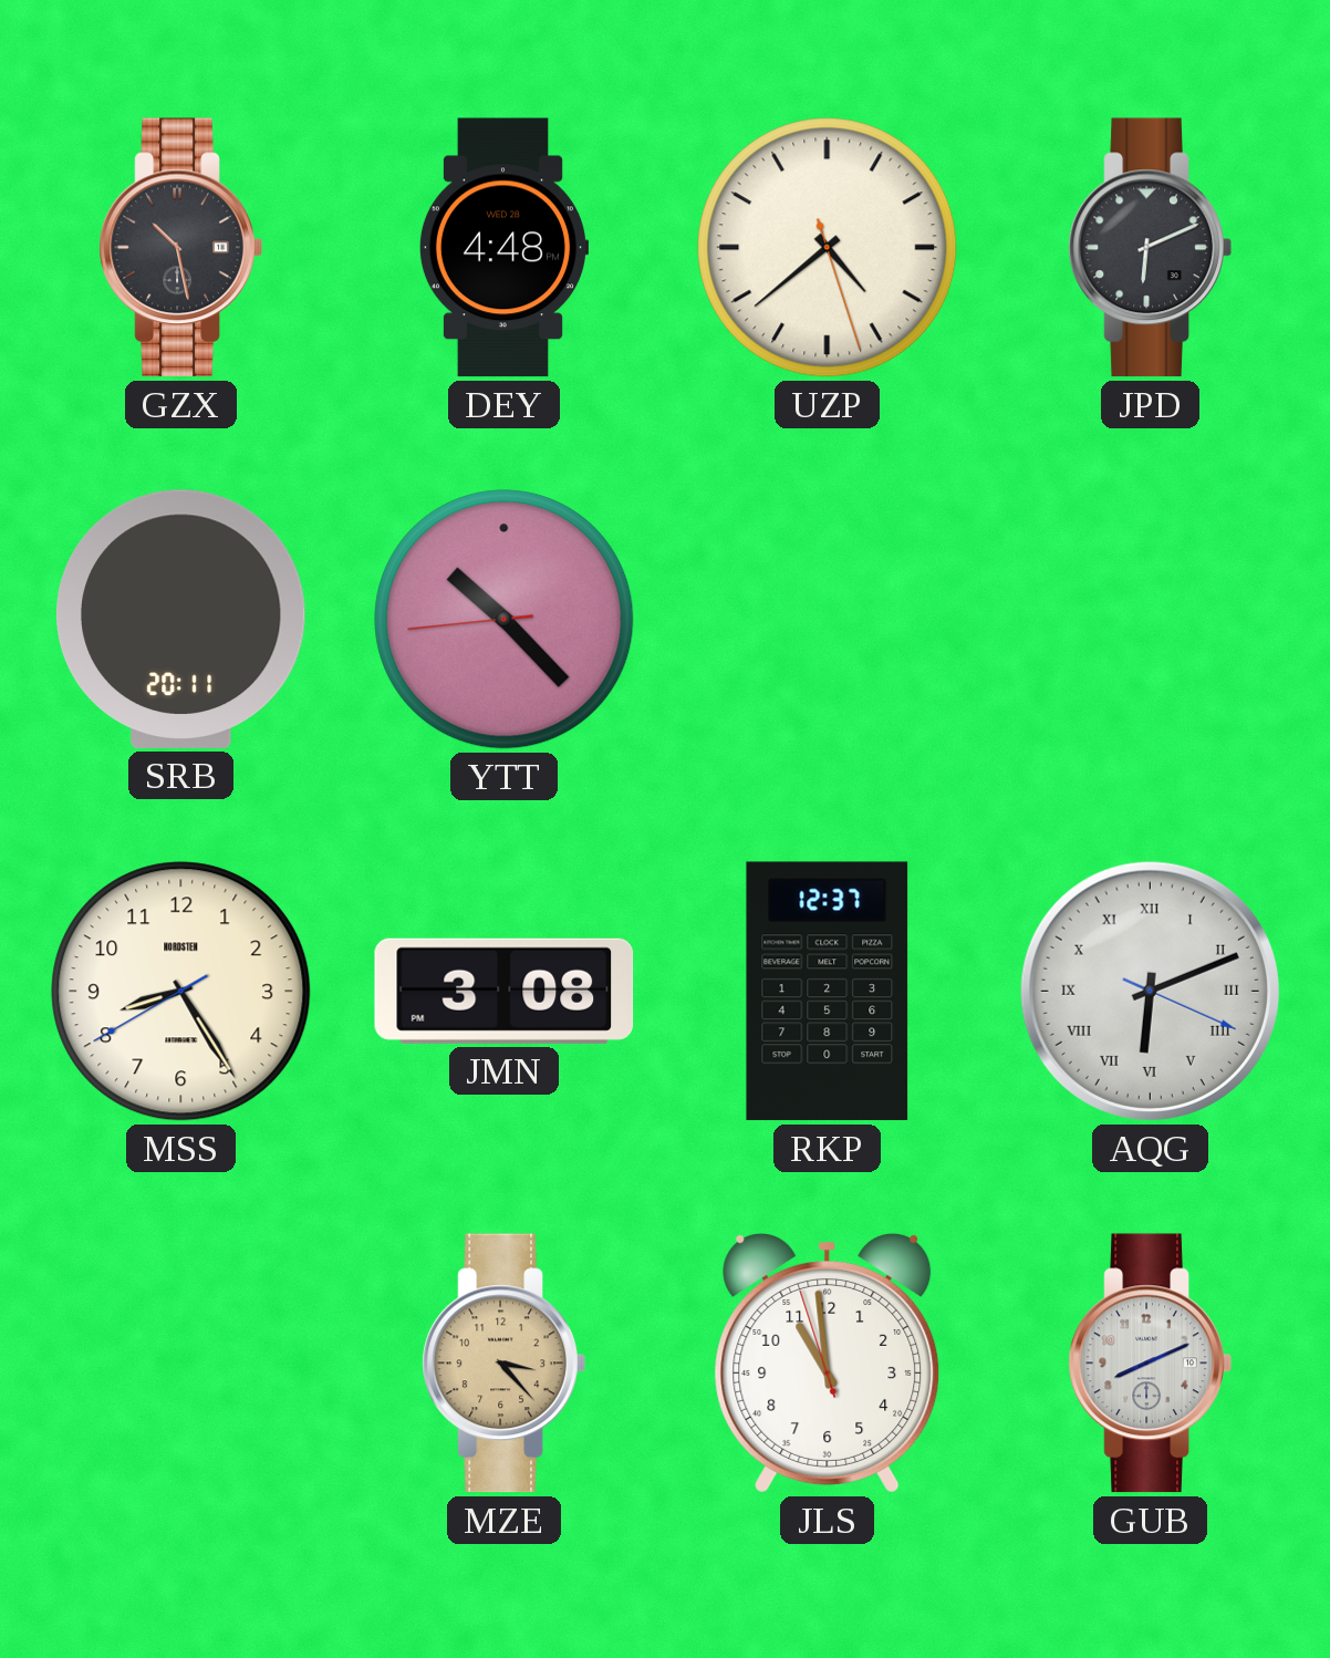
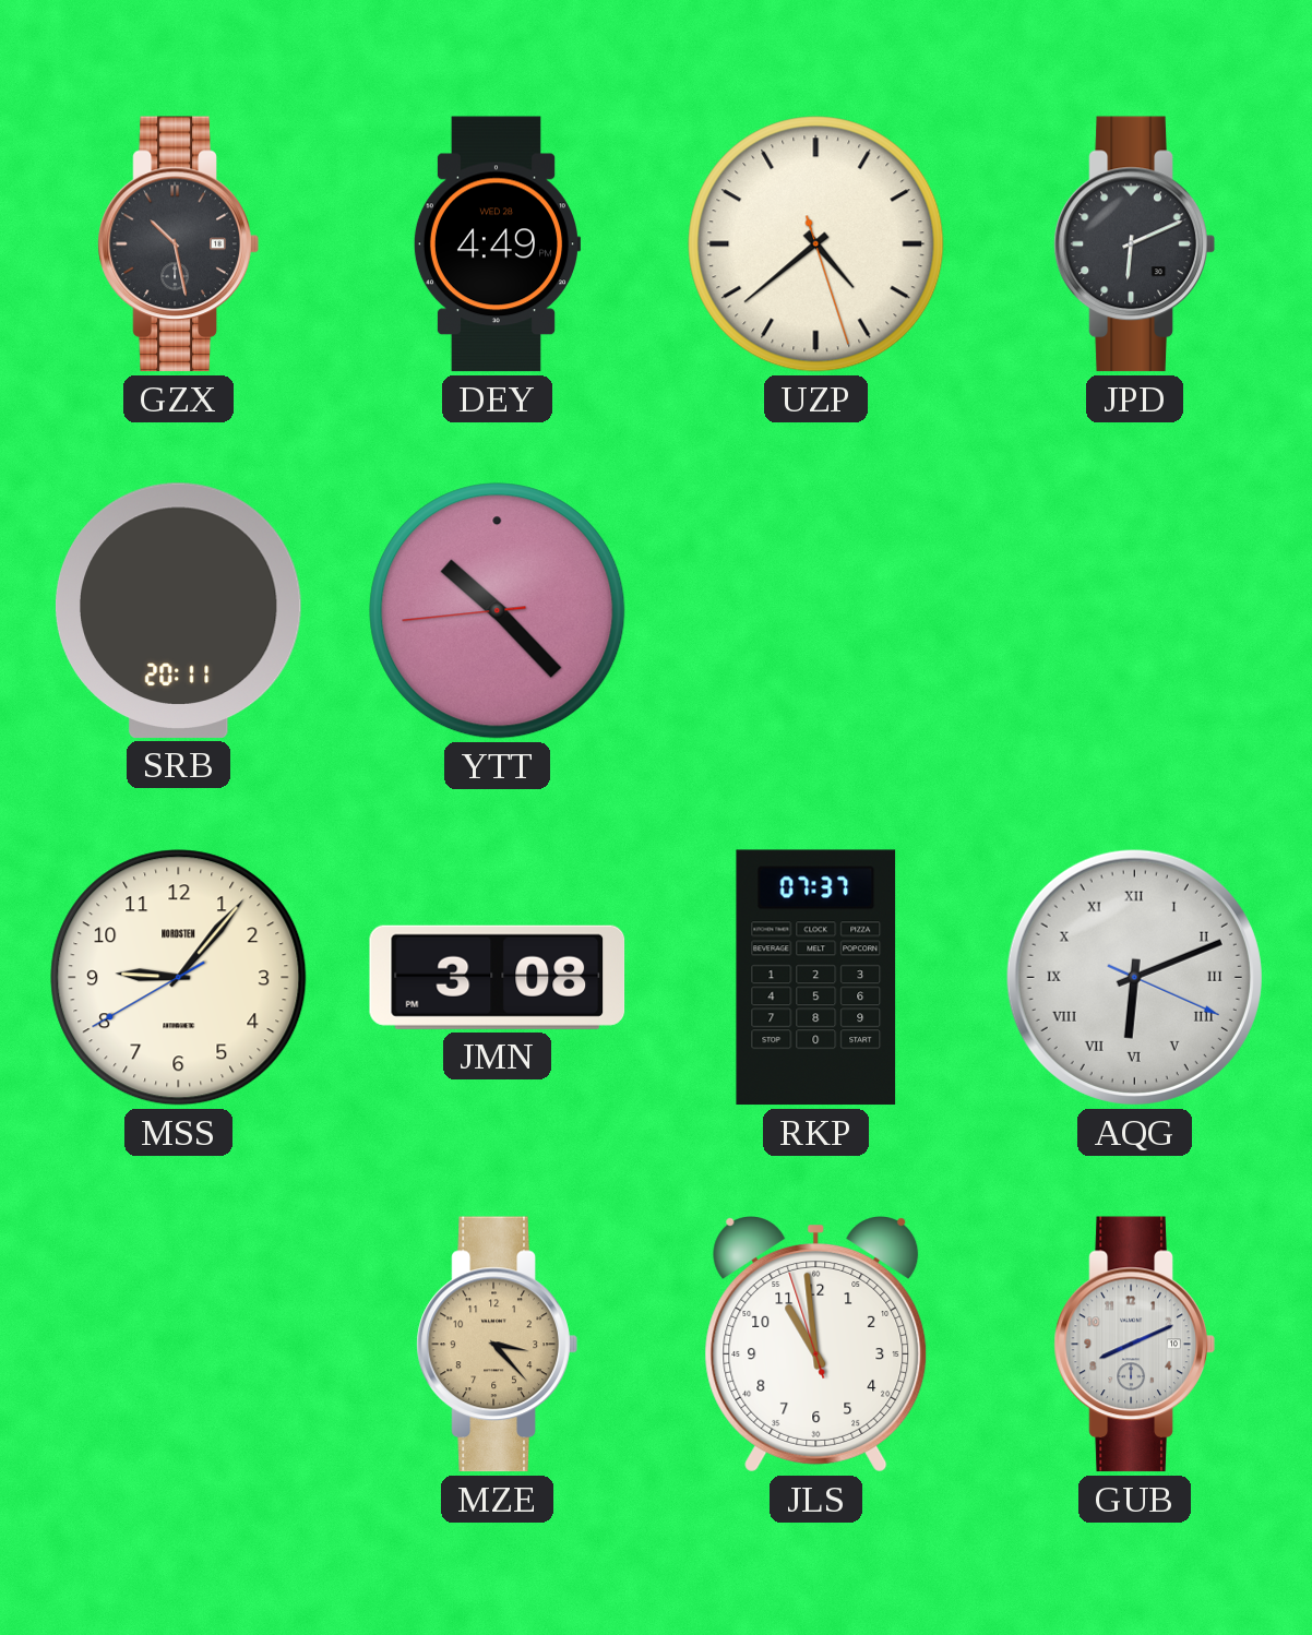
DEY: 4:48 -> 4:49
MSS: 8:24 -> 9:06
RKP: 12:37 -> 07:37
